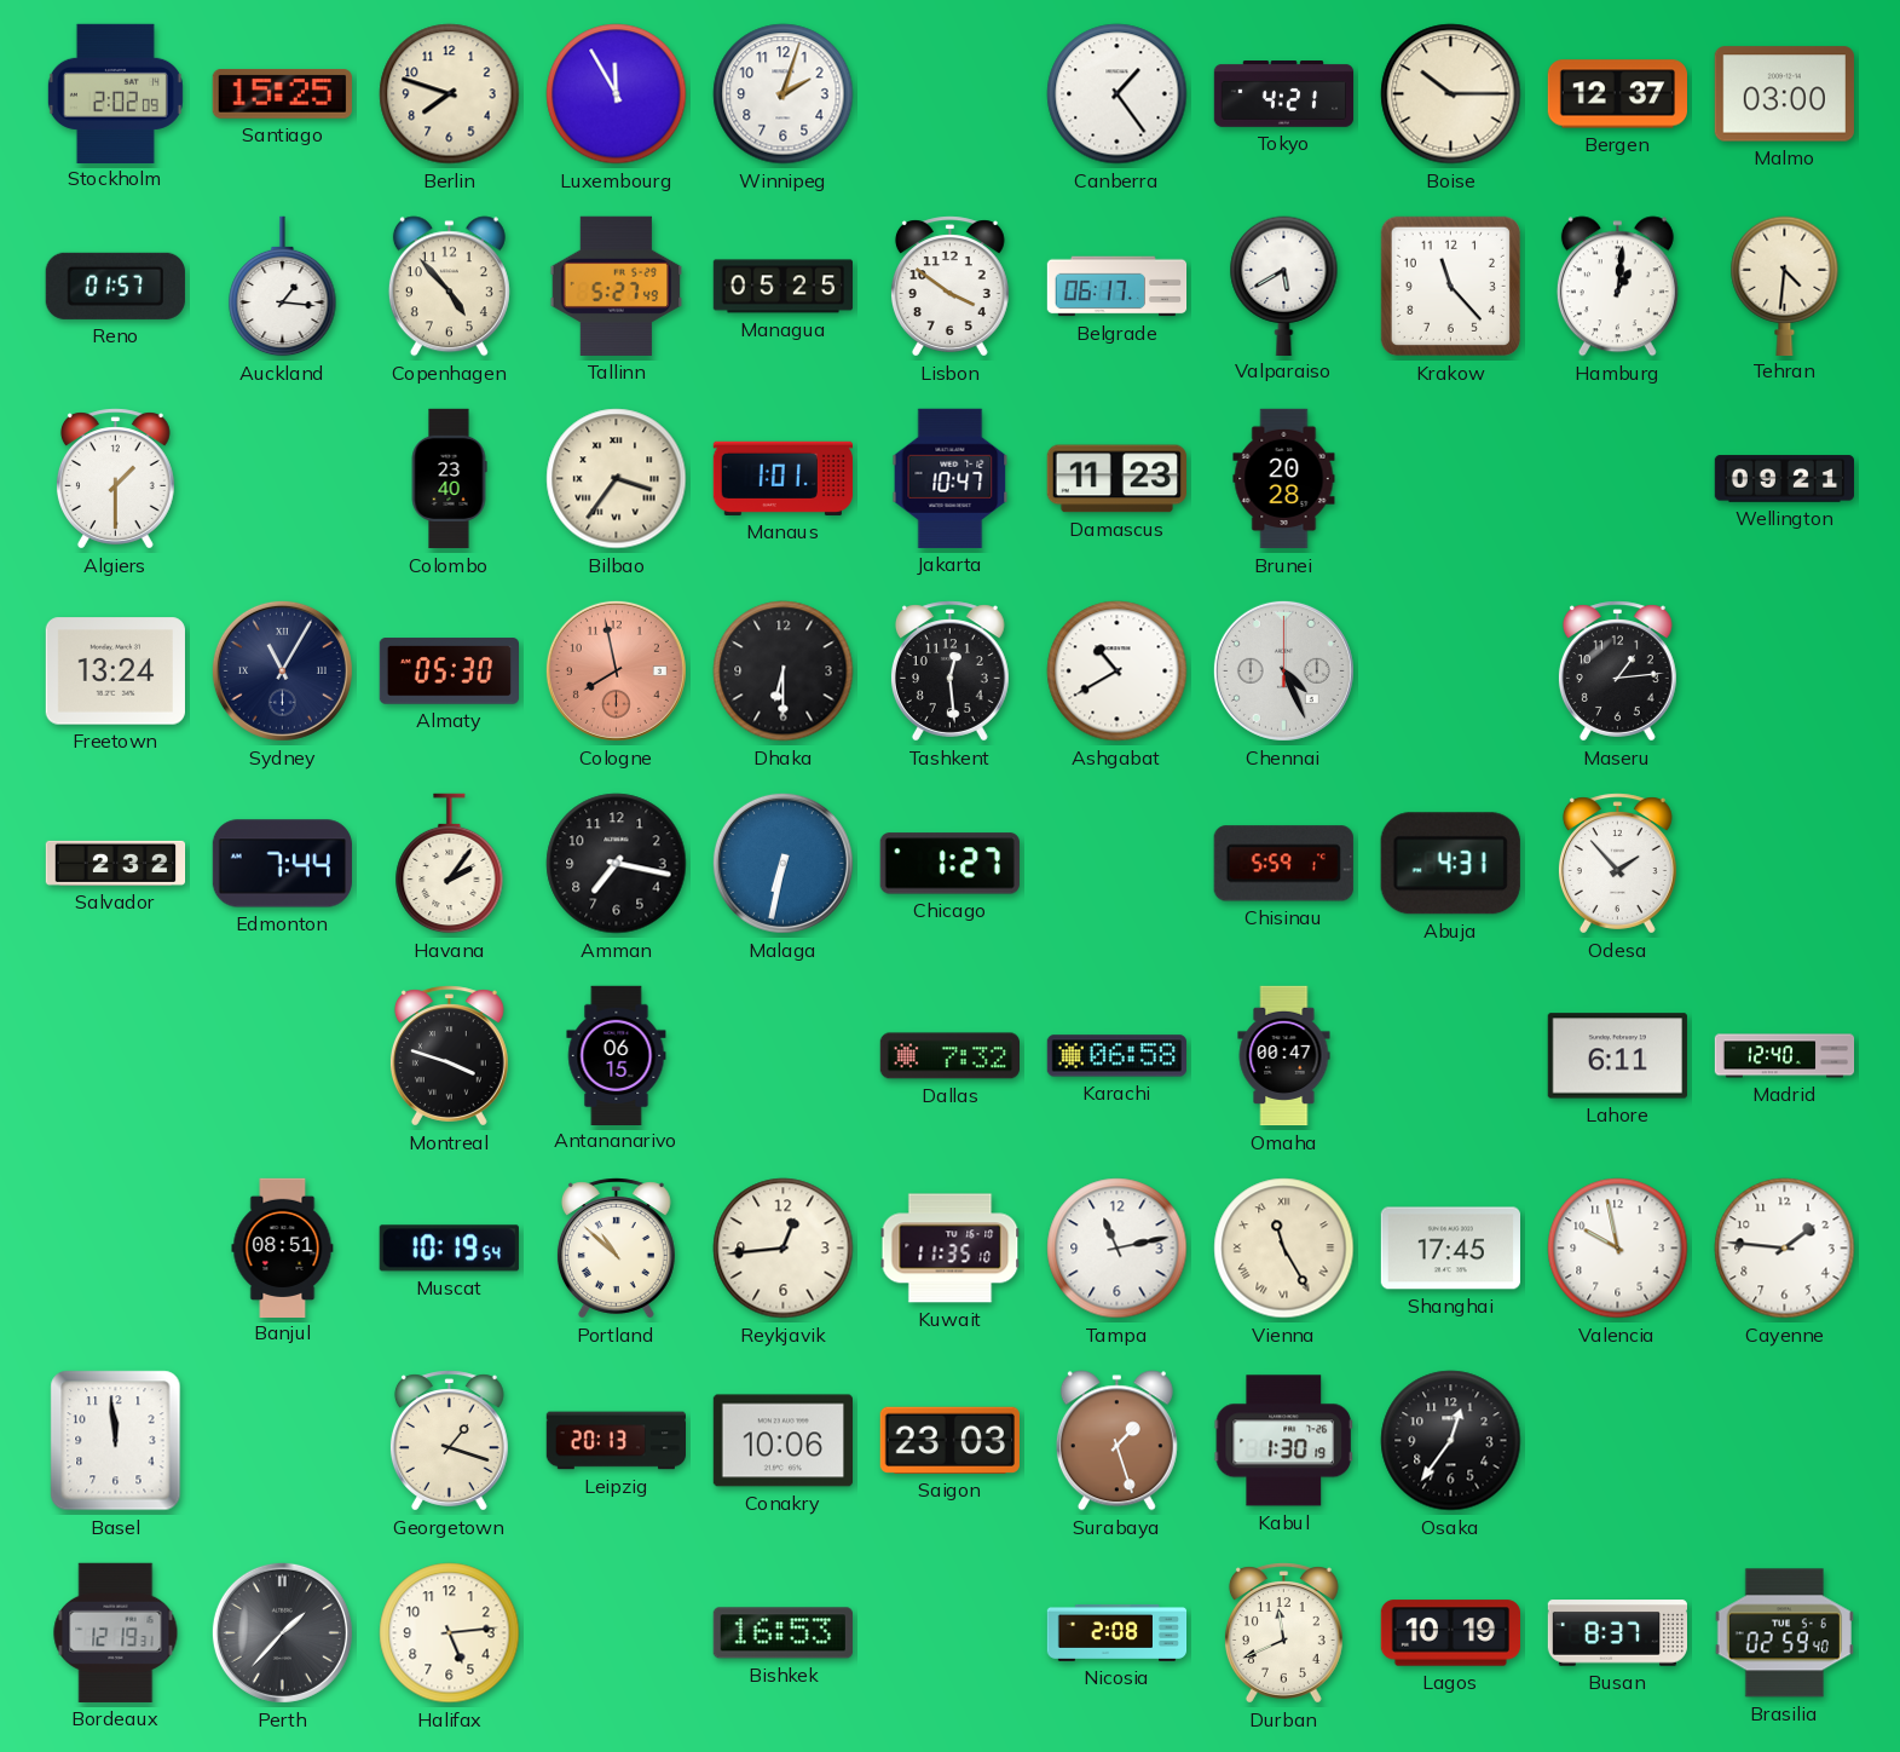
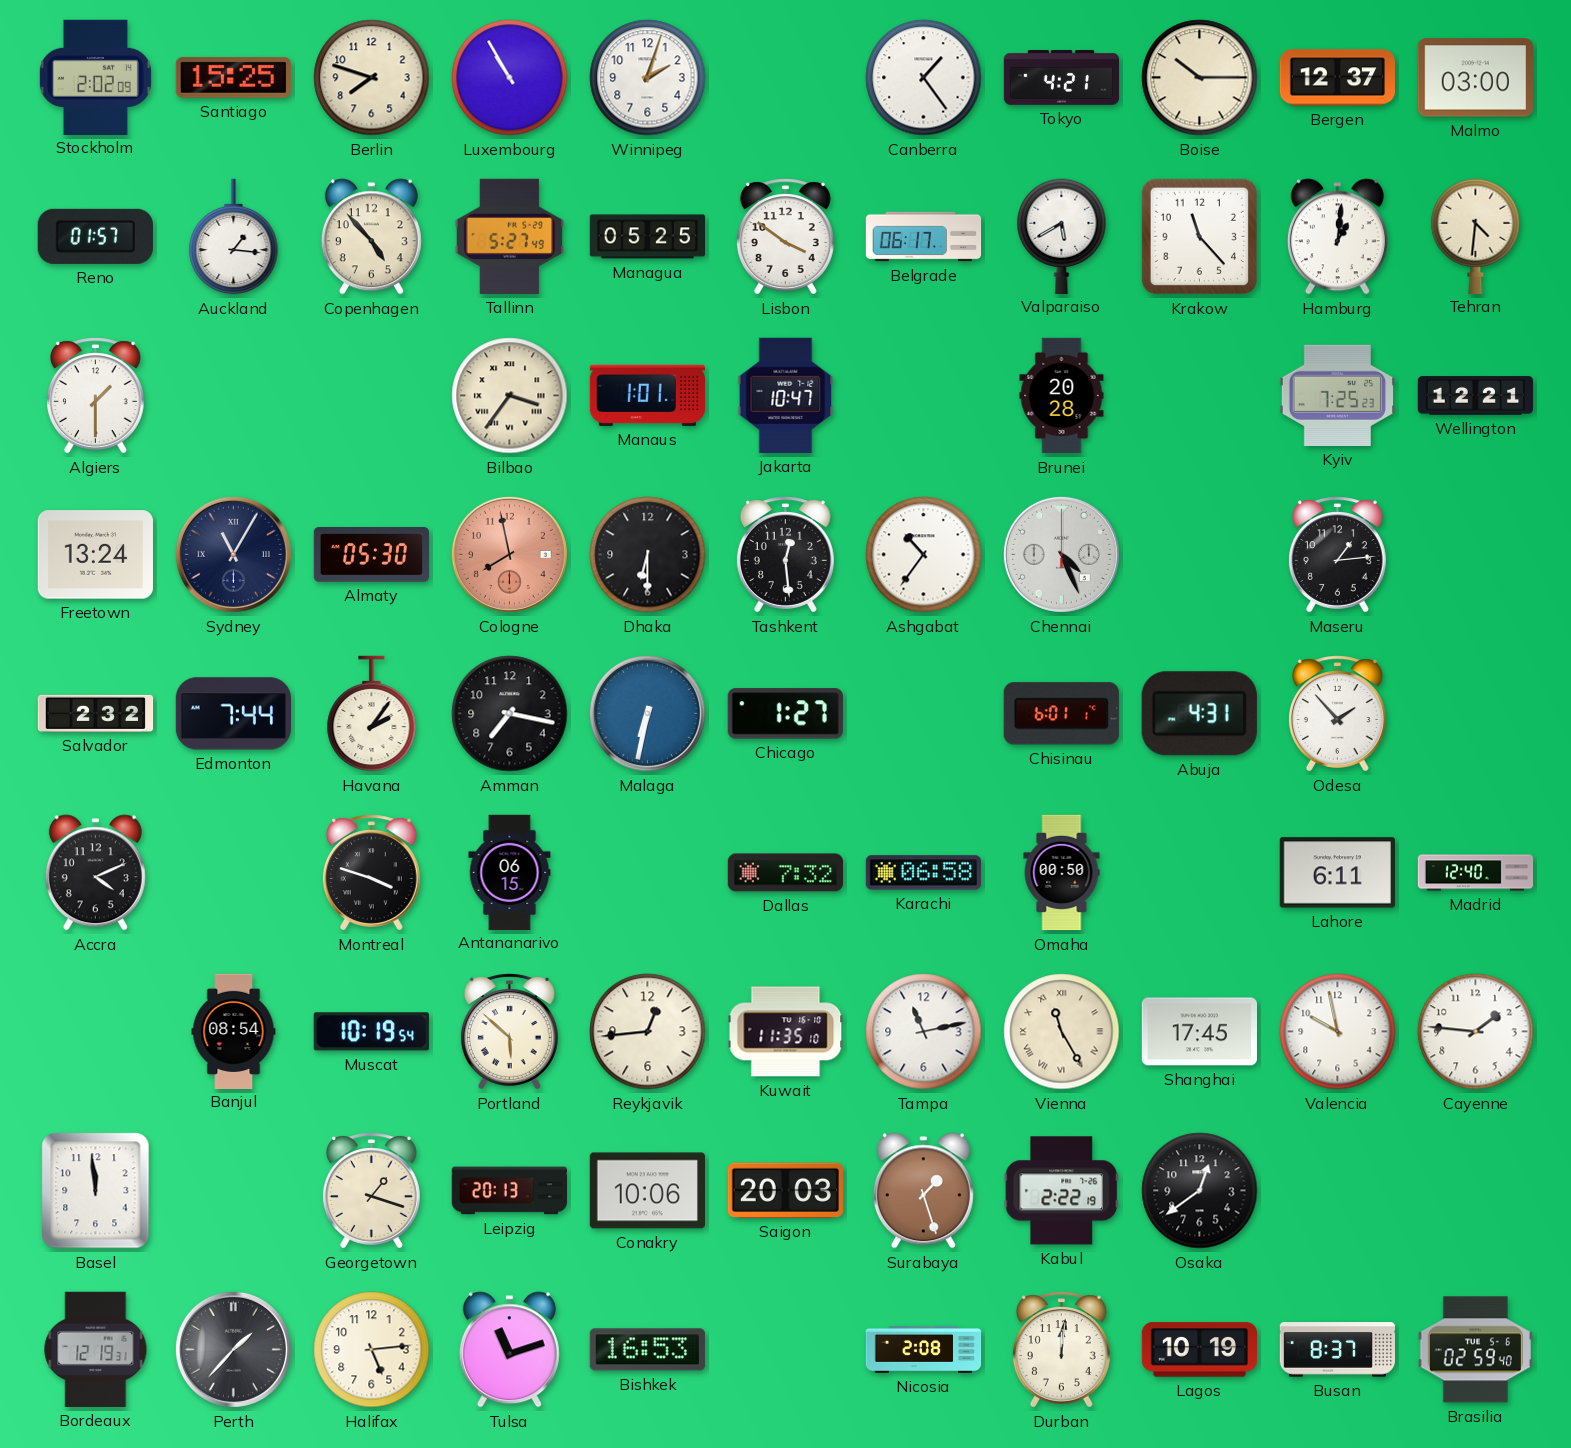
Luxembourg: 11:55 -> 10:55
Colombo: 23:40 -> none
Damascus: 11:23 -> none
Kyiv: none -> 7:25
Wellington: 09:21 -> 12:21
Ashgabat: 10:40 -> 10:36
Chisinau: 5:59 -> 6:01
Accra: none -> 4:11
Omaha: 00:47 -> 00:50
Banjul: 08:51 -> 08:54
Portland: 10:52 -> 5:52
Saigon: 23:03 -> 20:03
Kabul: 1:30 -> 2:22
Osaka: 12:36 -> 12:39
Tulsa: none -> 11:12
Durban: 11:41 -> 12:01
